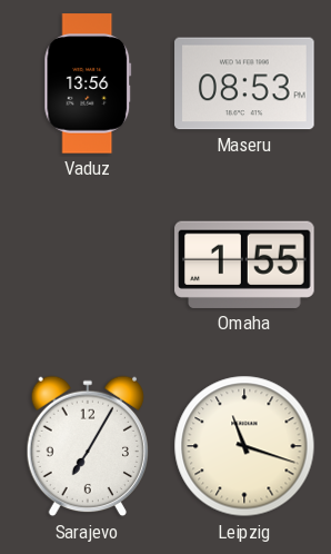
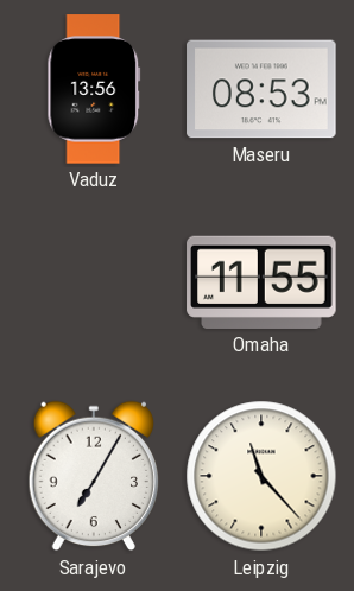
Omaha: 1:55 -> 11:55
Leipzig: 11:18 -> 11:23
